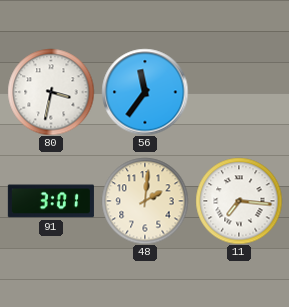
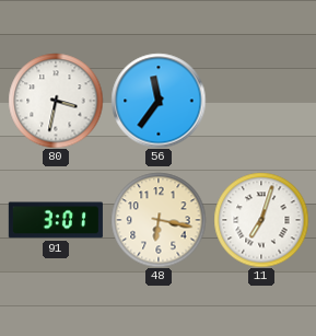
48: 2:01 -> 6:17
11: 7:16 -> 7:03
